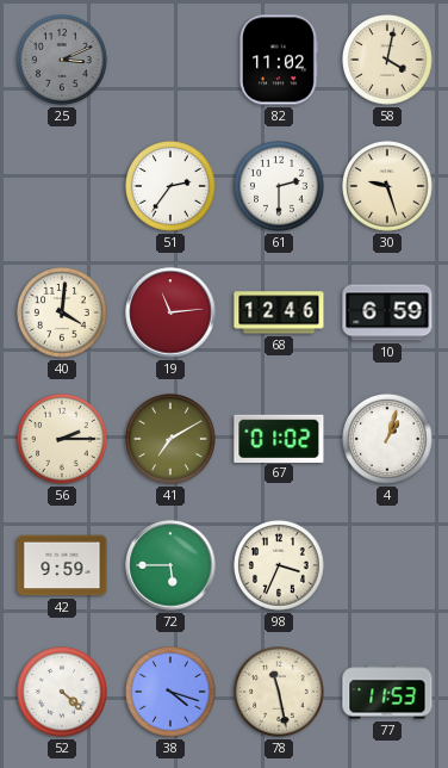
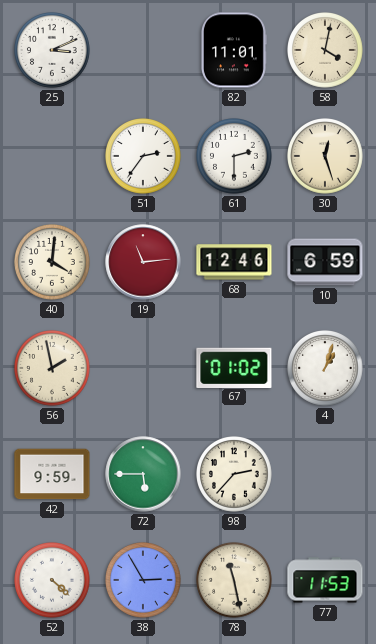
25 dial: grey -> white
82: 11:02 -> 11:01
30: 9:27 -> 12:27
56: 2:15 -> 1:58
41: 7:10 -> none
98: 3:34 -> 2:37
38: 4:18 -> 2:55
